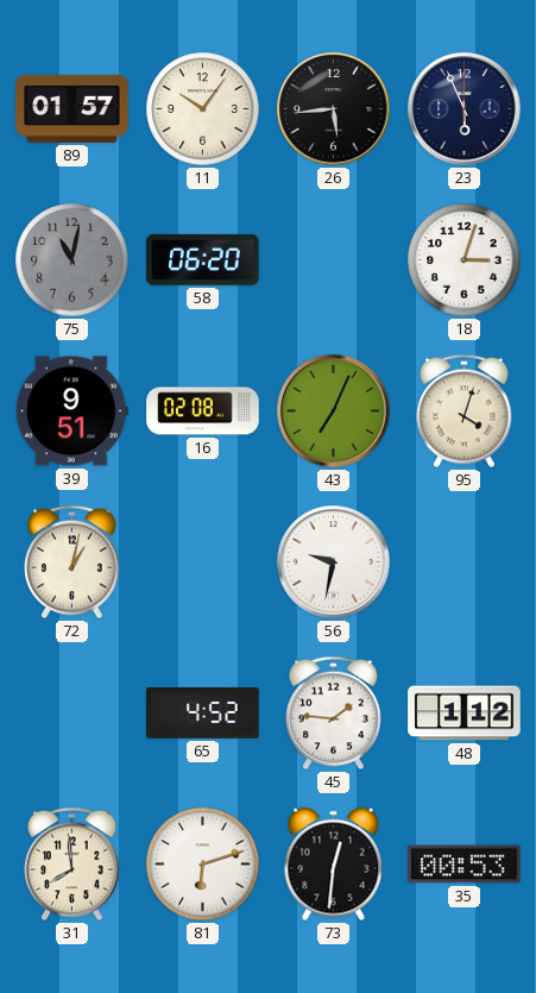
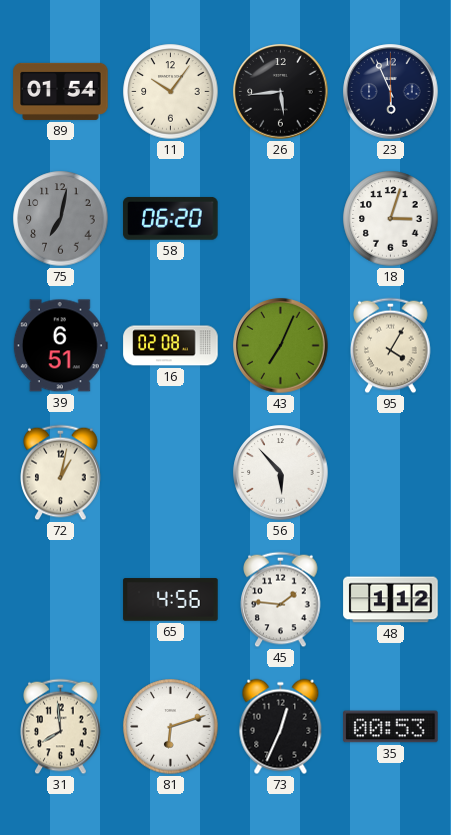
89: 01:57 -> 01:54
75: 11:02 -> 7:02
39: 9:51 -> 6:51
95: 4:03 -> 4:05
56: 9:32 -> 5:53
65: 4:52 -> 4:56
73: 12:31 -> 12:34
